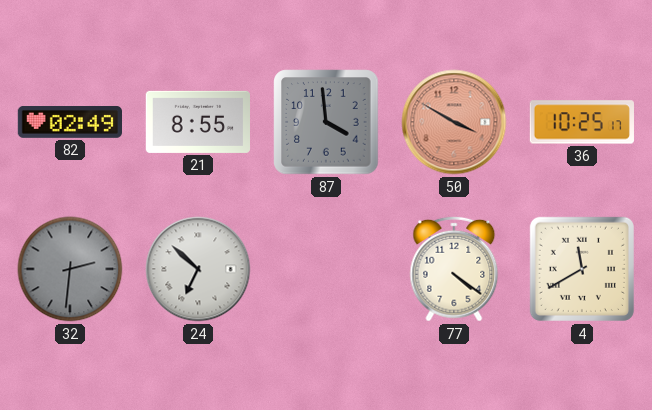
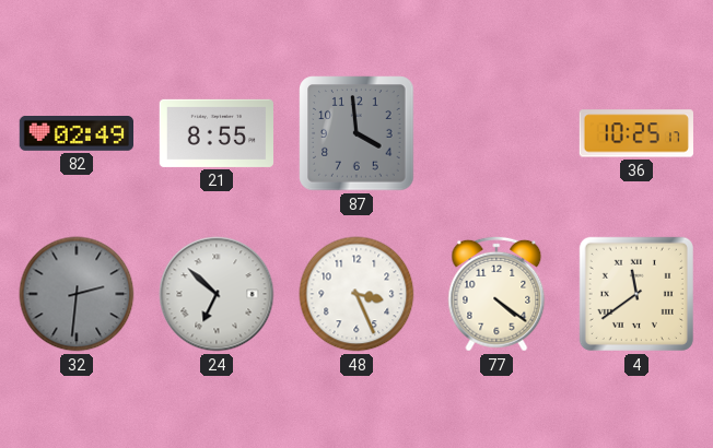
50: 3:50 -> none
48: none -> 3:26
4: 11:40 -> 11:39
